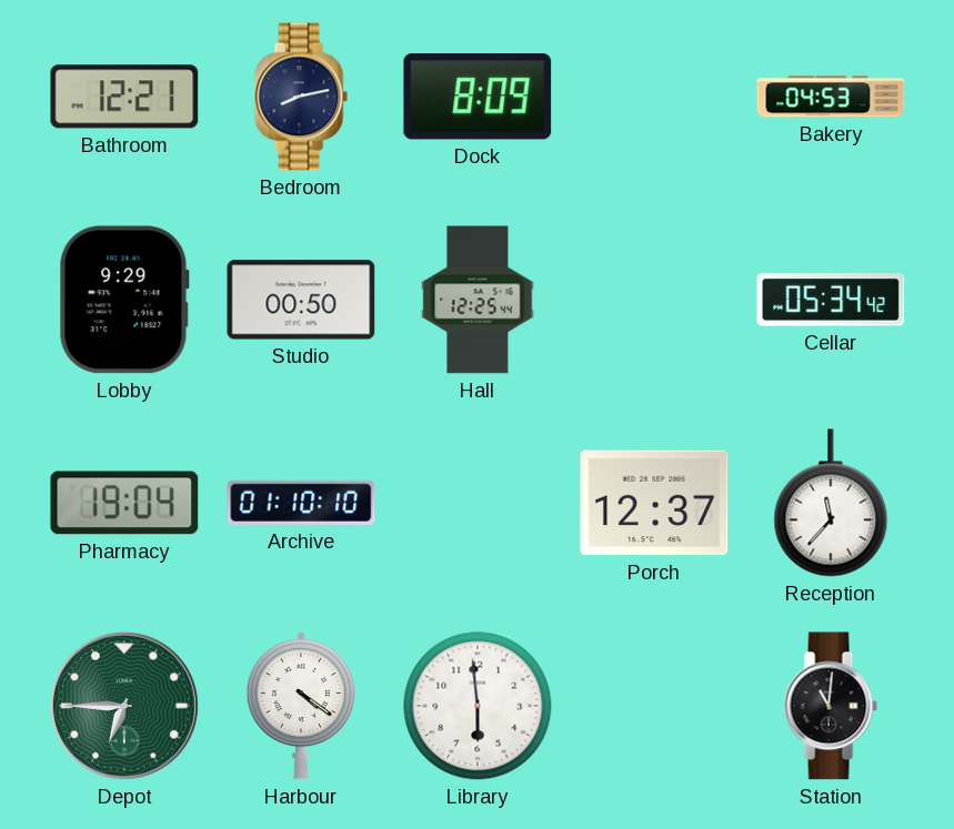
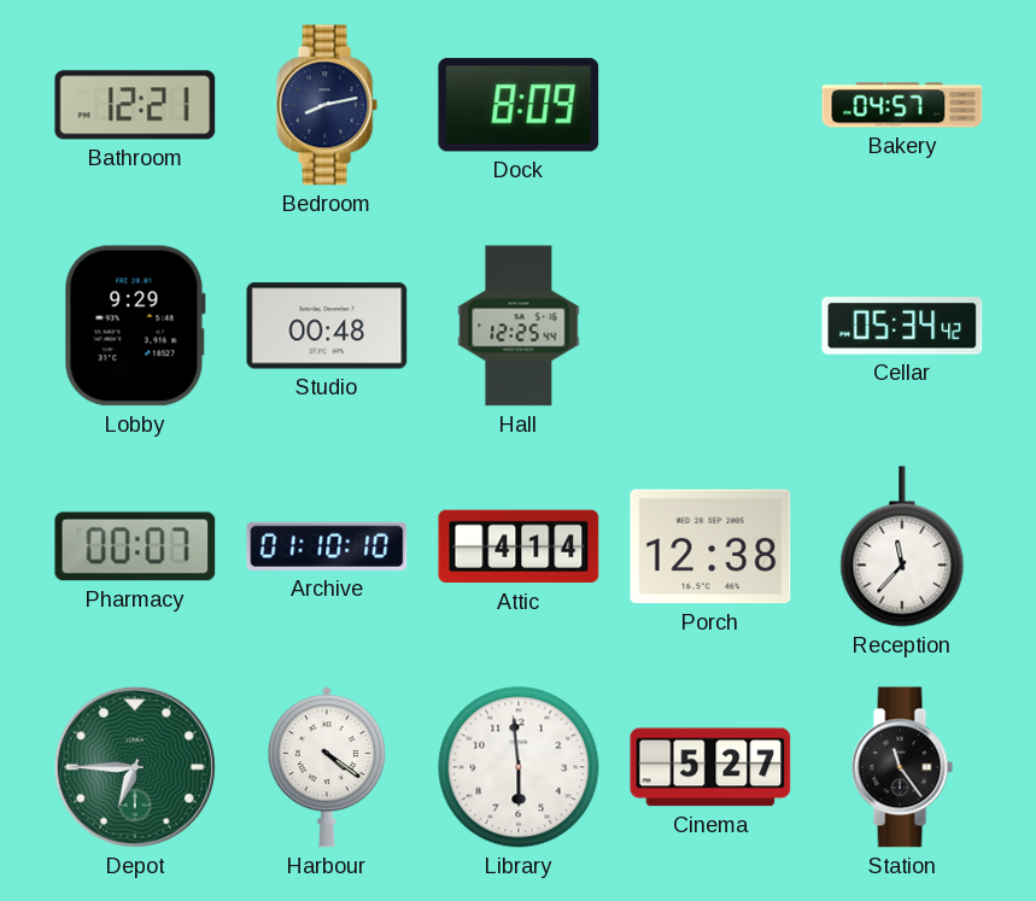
Bakery: 04:53 -> 04:57
Studio: 00:50 -> 00:48
Pharmacy: 19:04 -> 00:07
Attic: none -> 4:14
Porch: 12:37 -> 12:38
Cinema: none -> 5:27
Station: 11:01 -> 11:24
